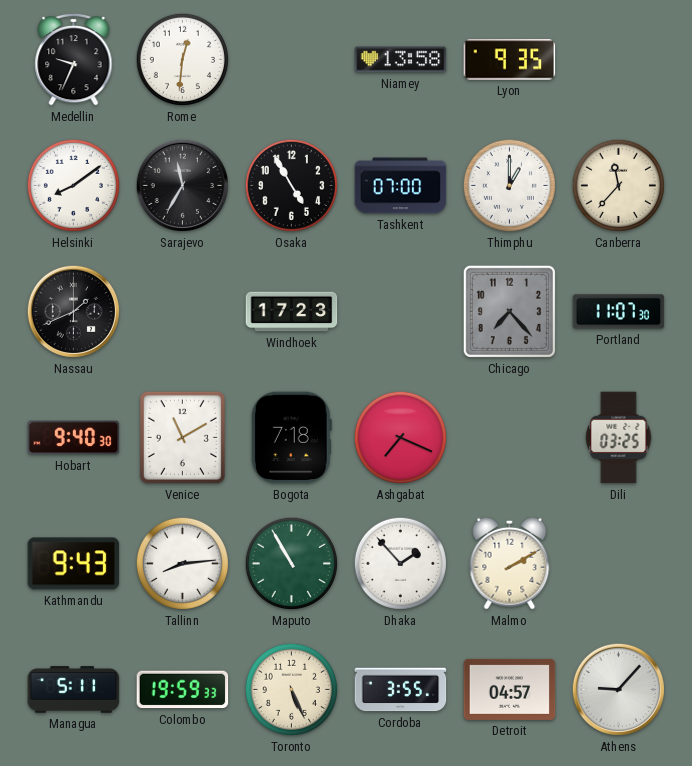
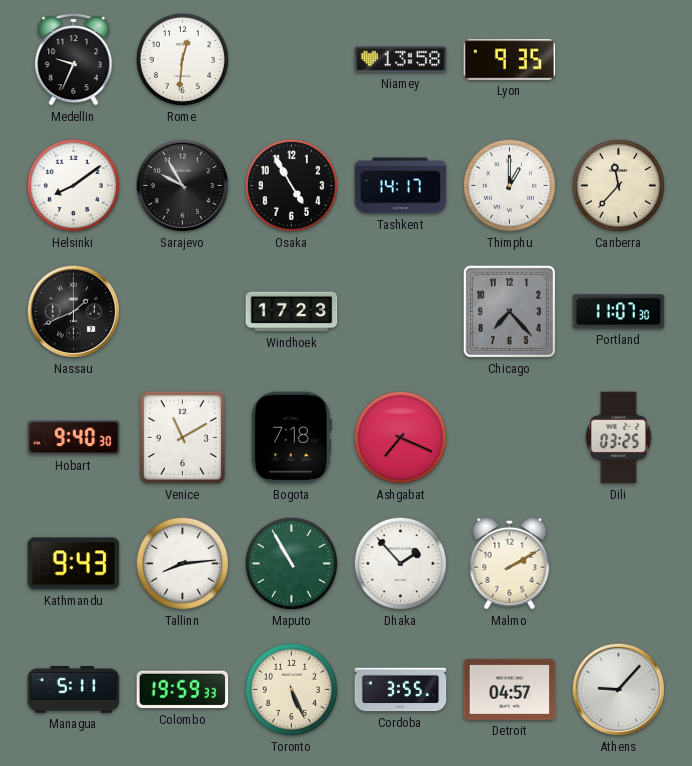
Sarajevo: 11:35 -> 9:55
Tashkent: 07:00 -> 14:17
